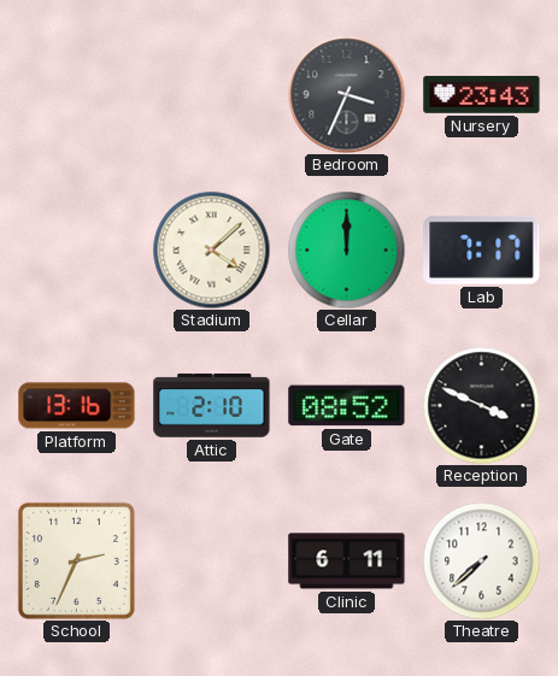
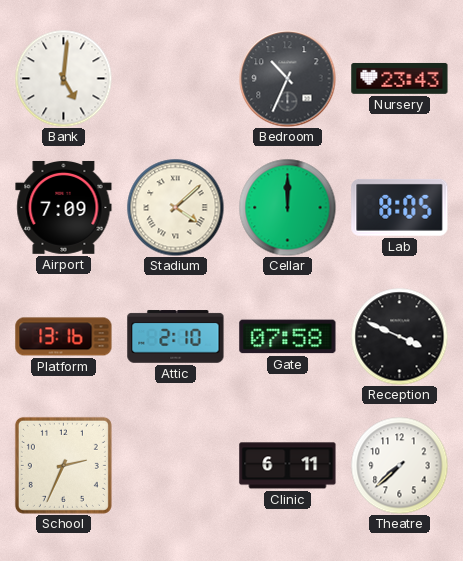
Bank: none -> 5:01
Bedroom: 3:34 -> 10:34
Airport: none -> 7:09
Lab: 7:17 -> 8:05
Gate: 08:52 -> 07:58
